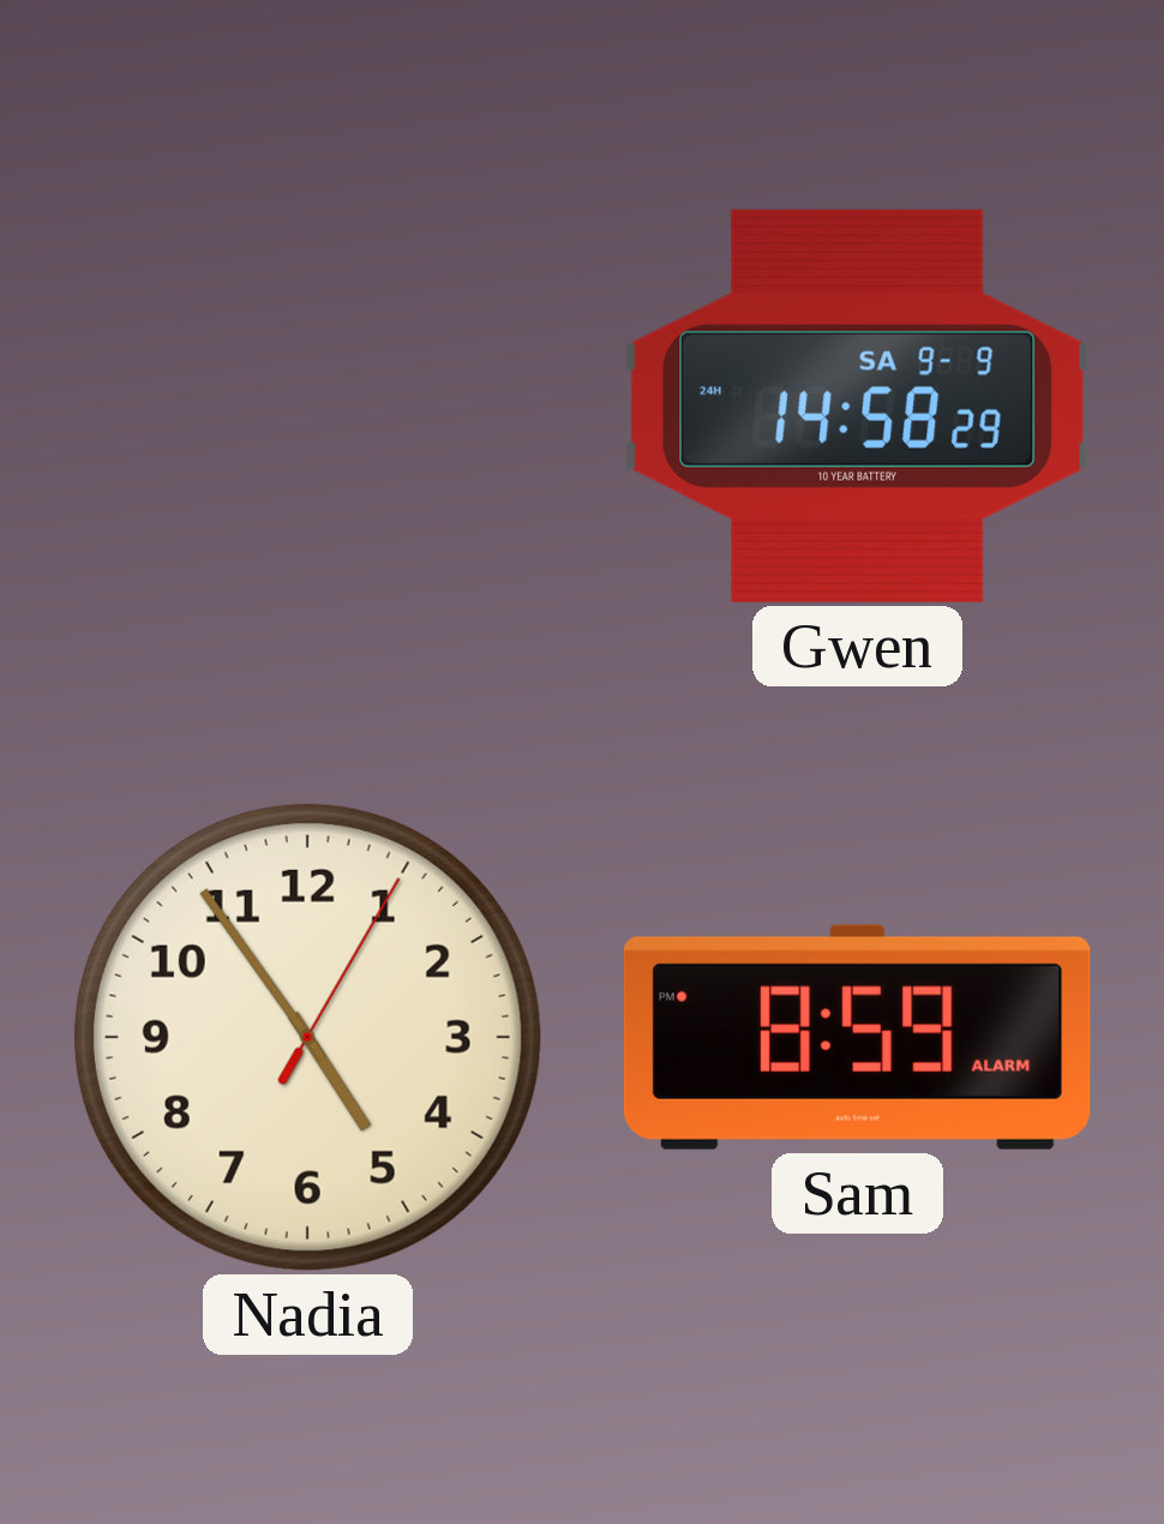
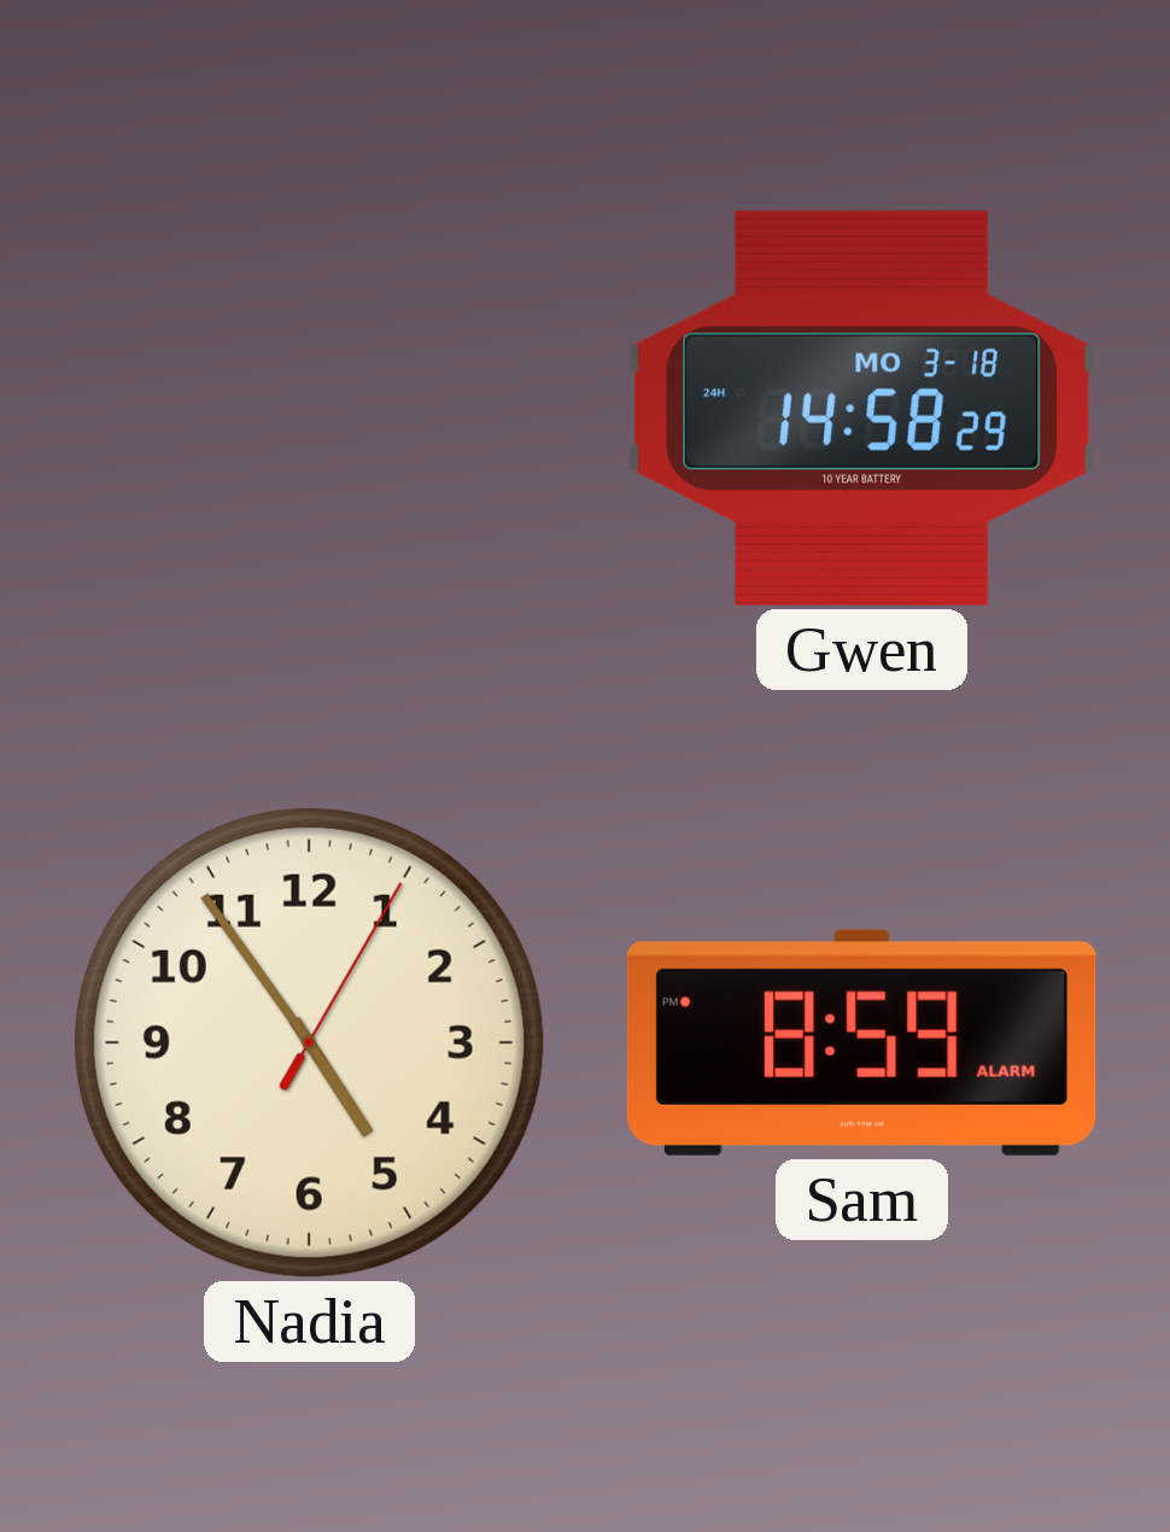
Gwen date: SA 9-9 -> MO 3-18
